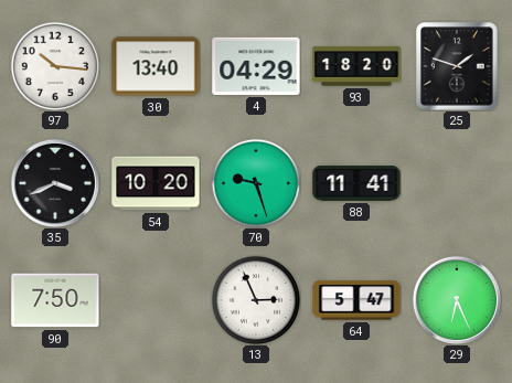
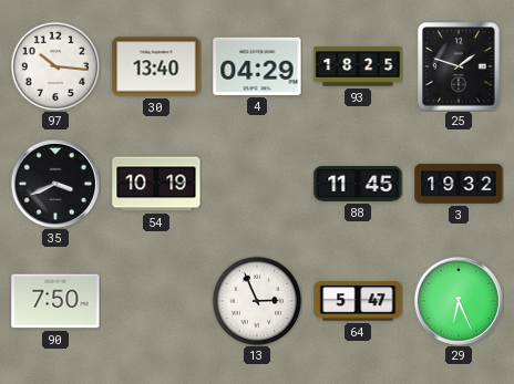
93: 18:20 -> 18:25
54: 10:20 -> 10:19
70: 9:27 -> none
88: 11:41 -> 11:45
3: none -> 19:32
